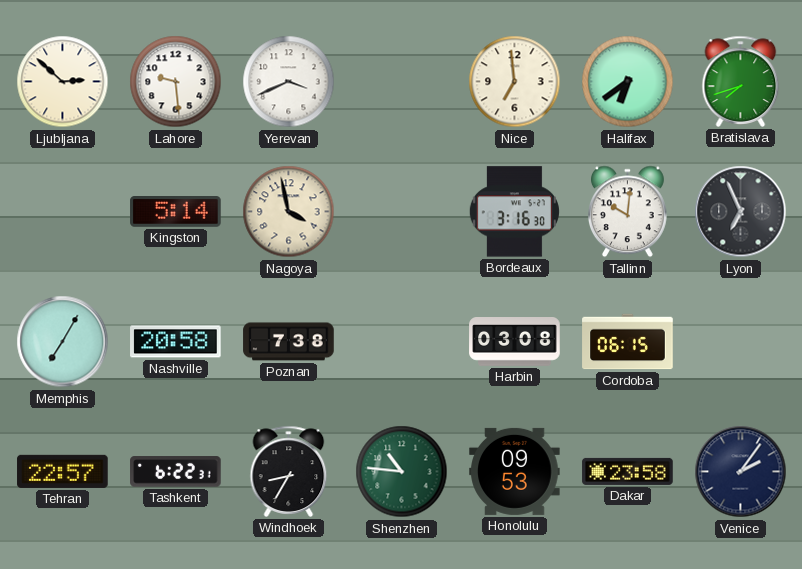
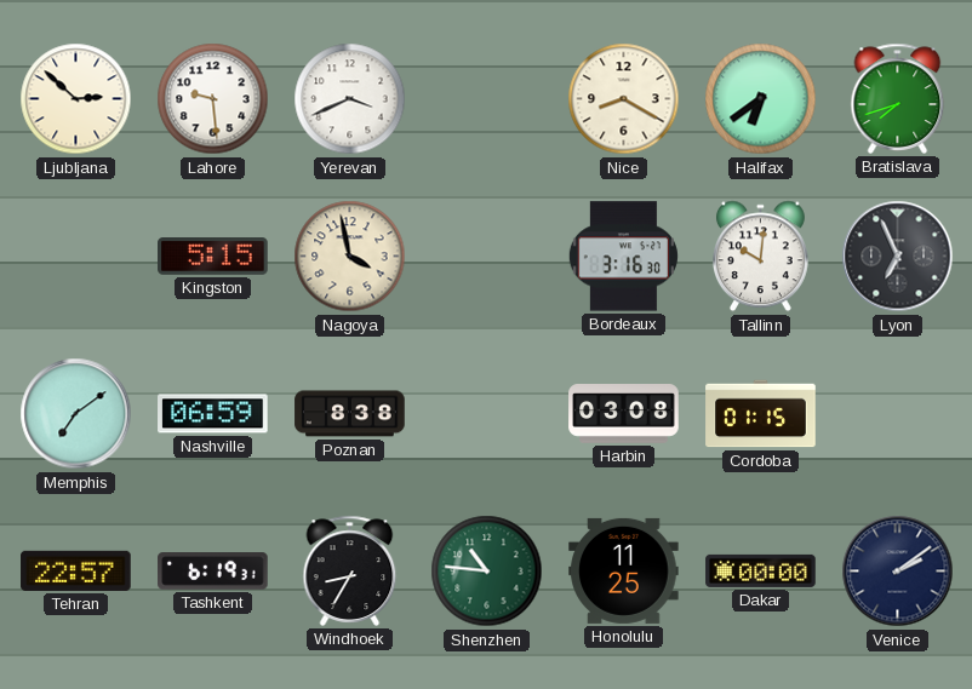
Nice: 6:59 -> 8:20
Kingston: 5:14 -> 5:15
Memphis: 7:05 -> 7:09
Nashville: 20:58 -> 06:59
Poznan: 7:38 -> 8:38
Cordoba: 06:15 -> 01:15
Tashkent: 6:22 -> 6:19
Honolulu: 09:53 -> 11:25
Dakar: 23:58 -> 00:00
Venice: 2:06 -> 2:09
